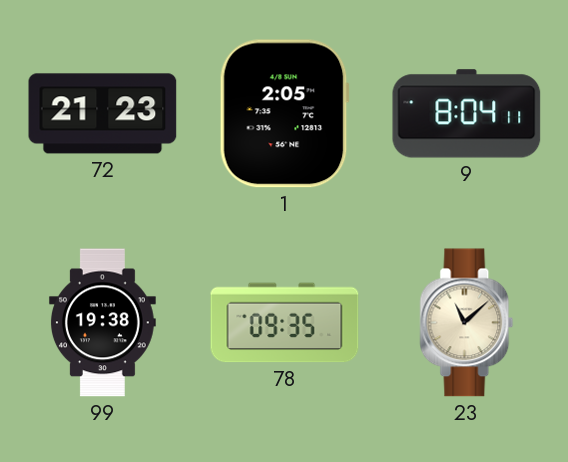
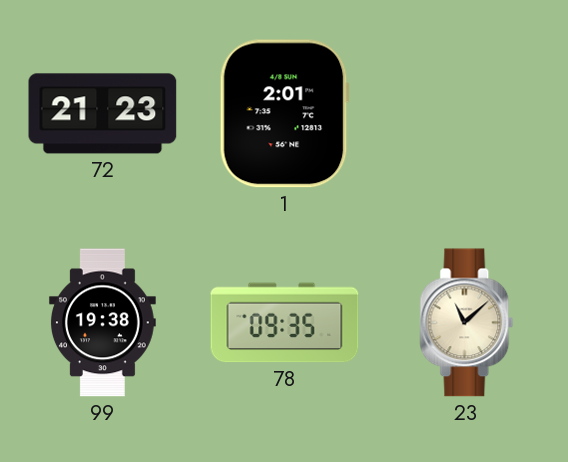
1: 2:05 -> 2:01
9: 8:04 -> none
